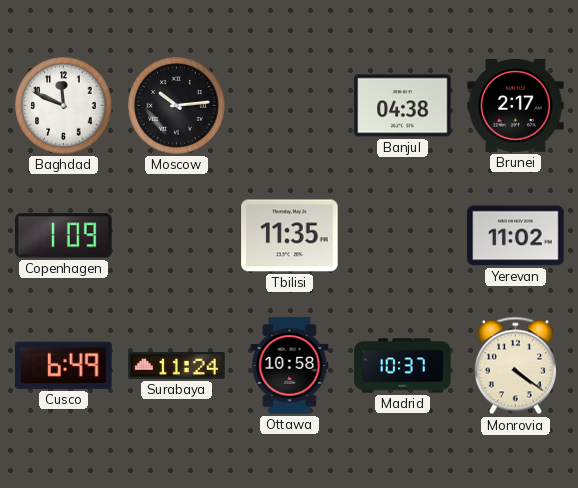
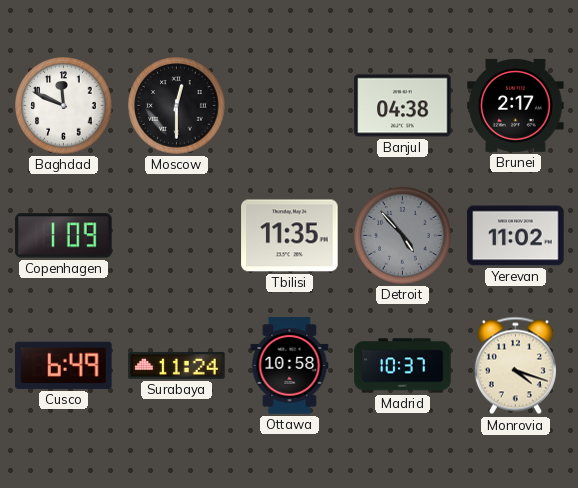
Moscow: 10:14 -> 12:30
Detroit: none -> 4:53
Monrovia: 4:21 -> 4:18
